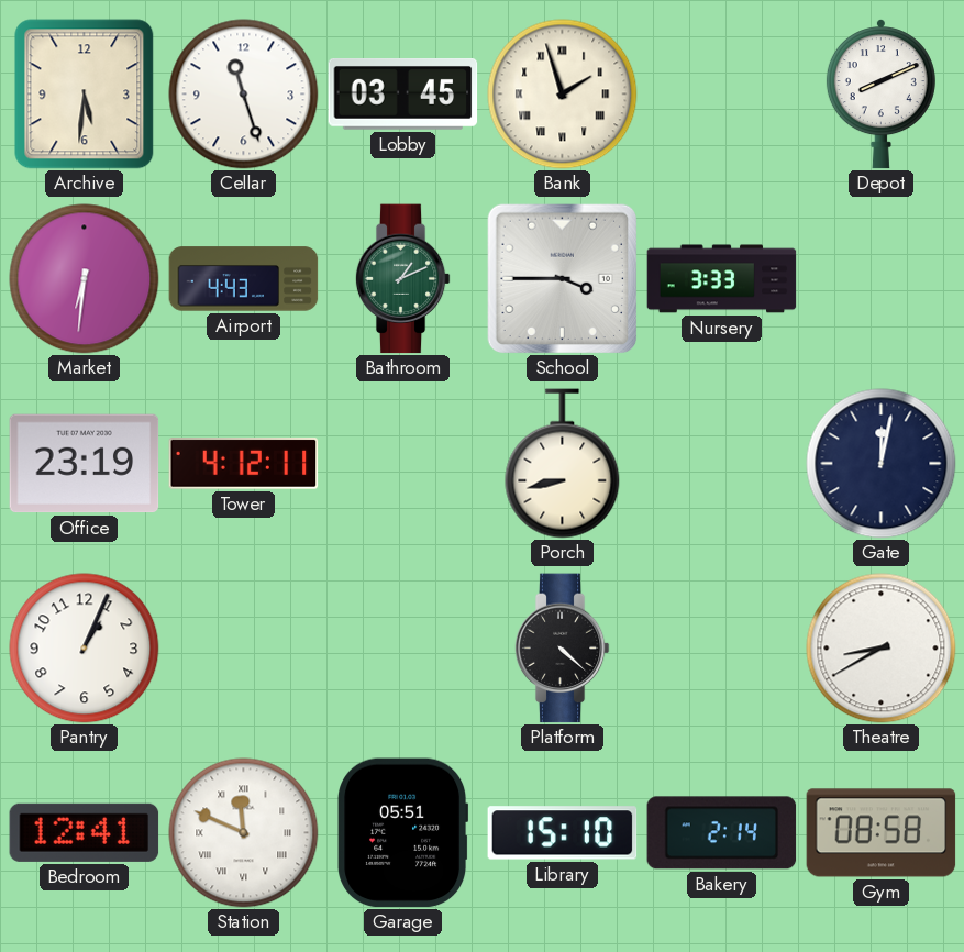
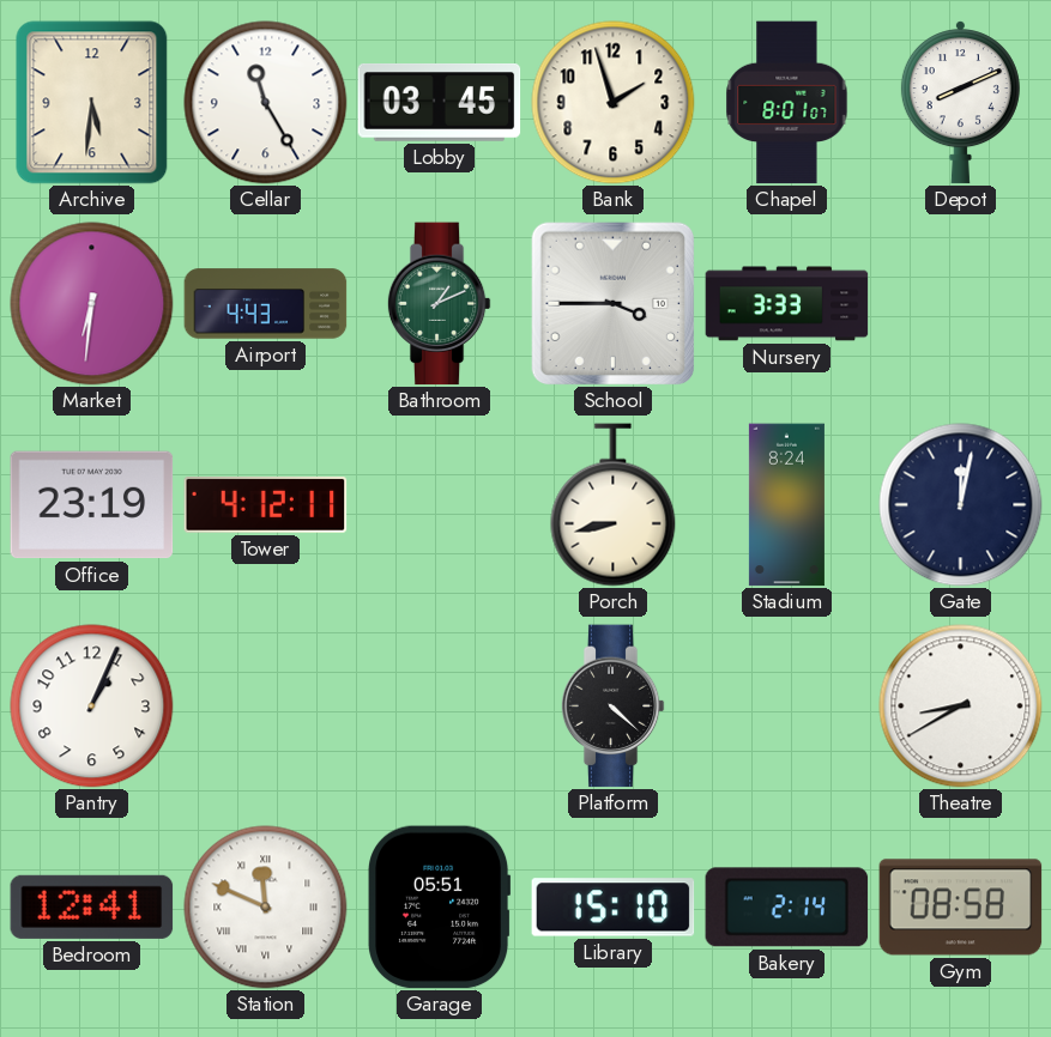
Cellar: 11:27 -> 11:25
Bank numerals: Roman -> Arabic
Chapel: none -> 8:01
Stadium: none -> 8:24
